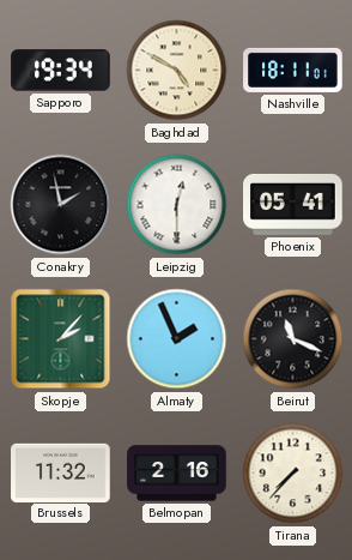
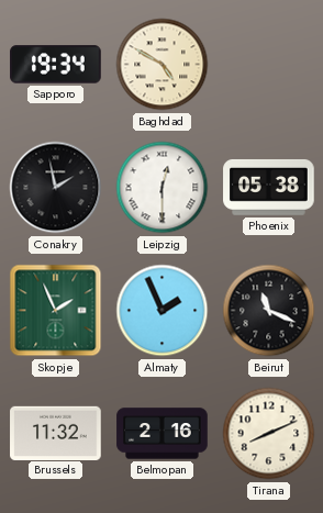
Nashville: 18:11 -> none
Phoenix: 05:41 -> 05:38
Skopje: 2:07 -> 1:56
Tirana: 7:37 -> 8:11
